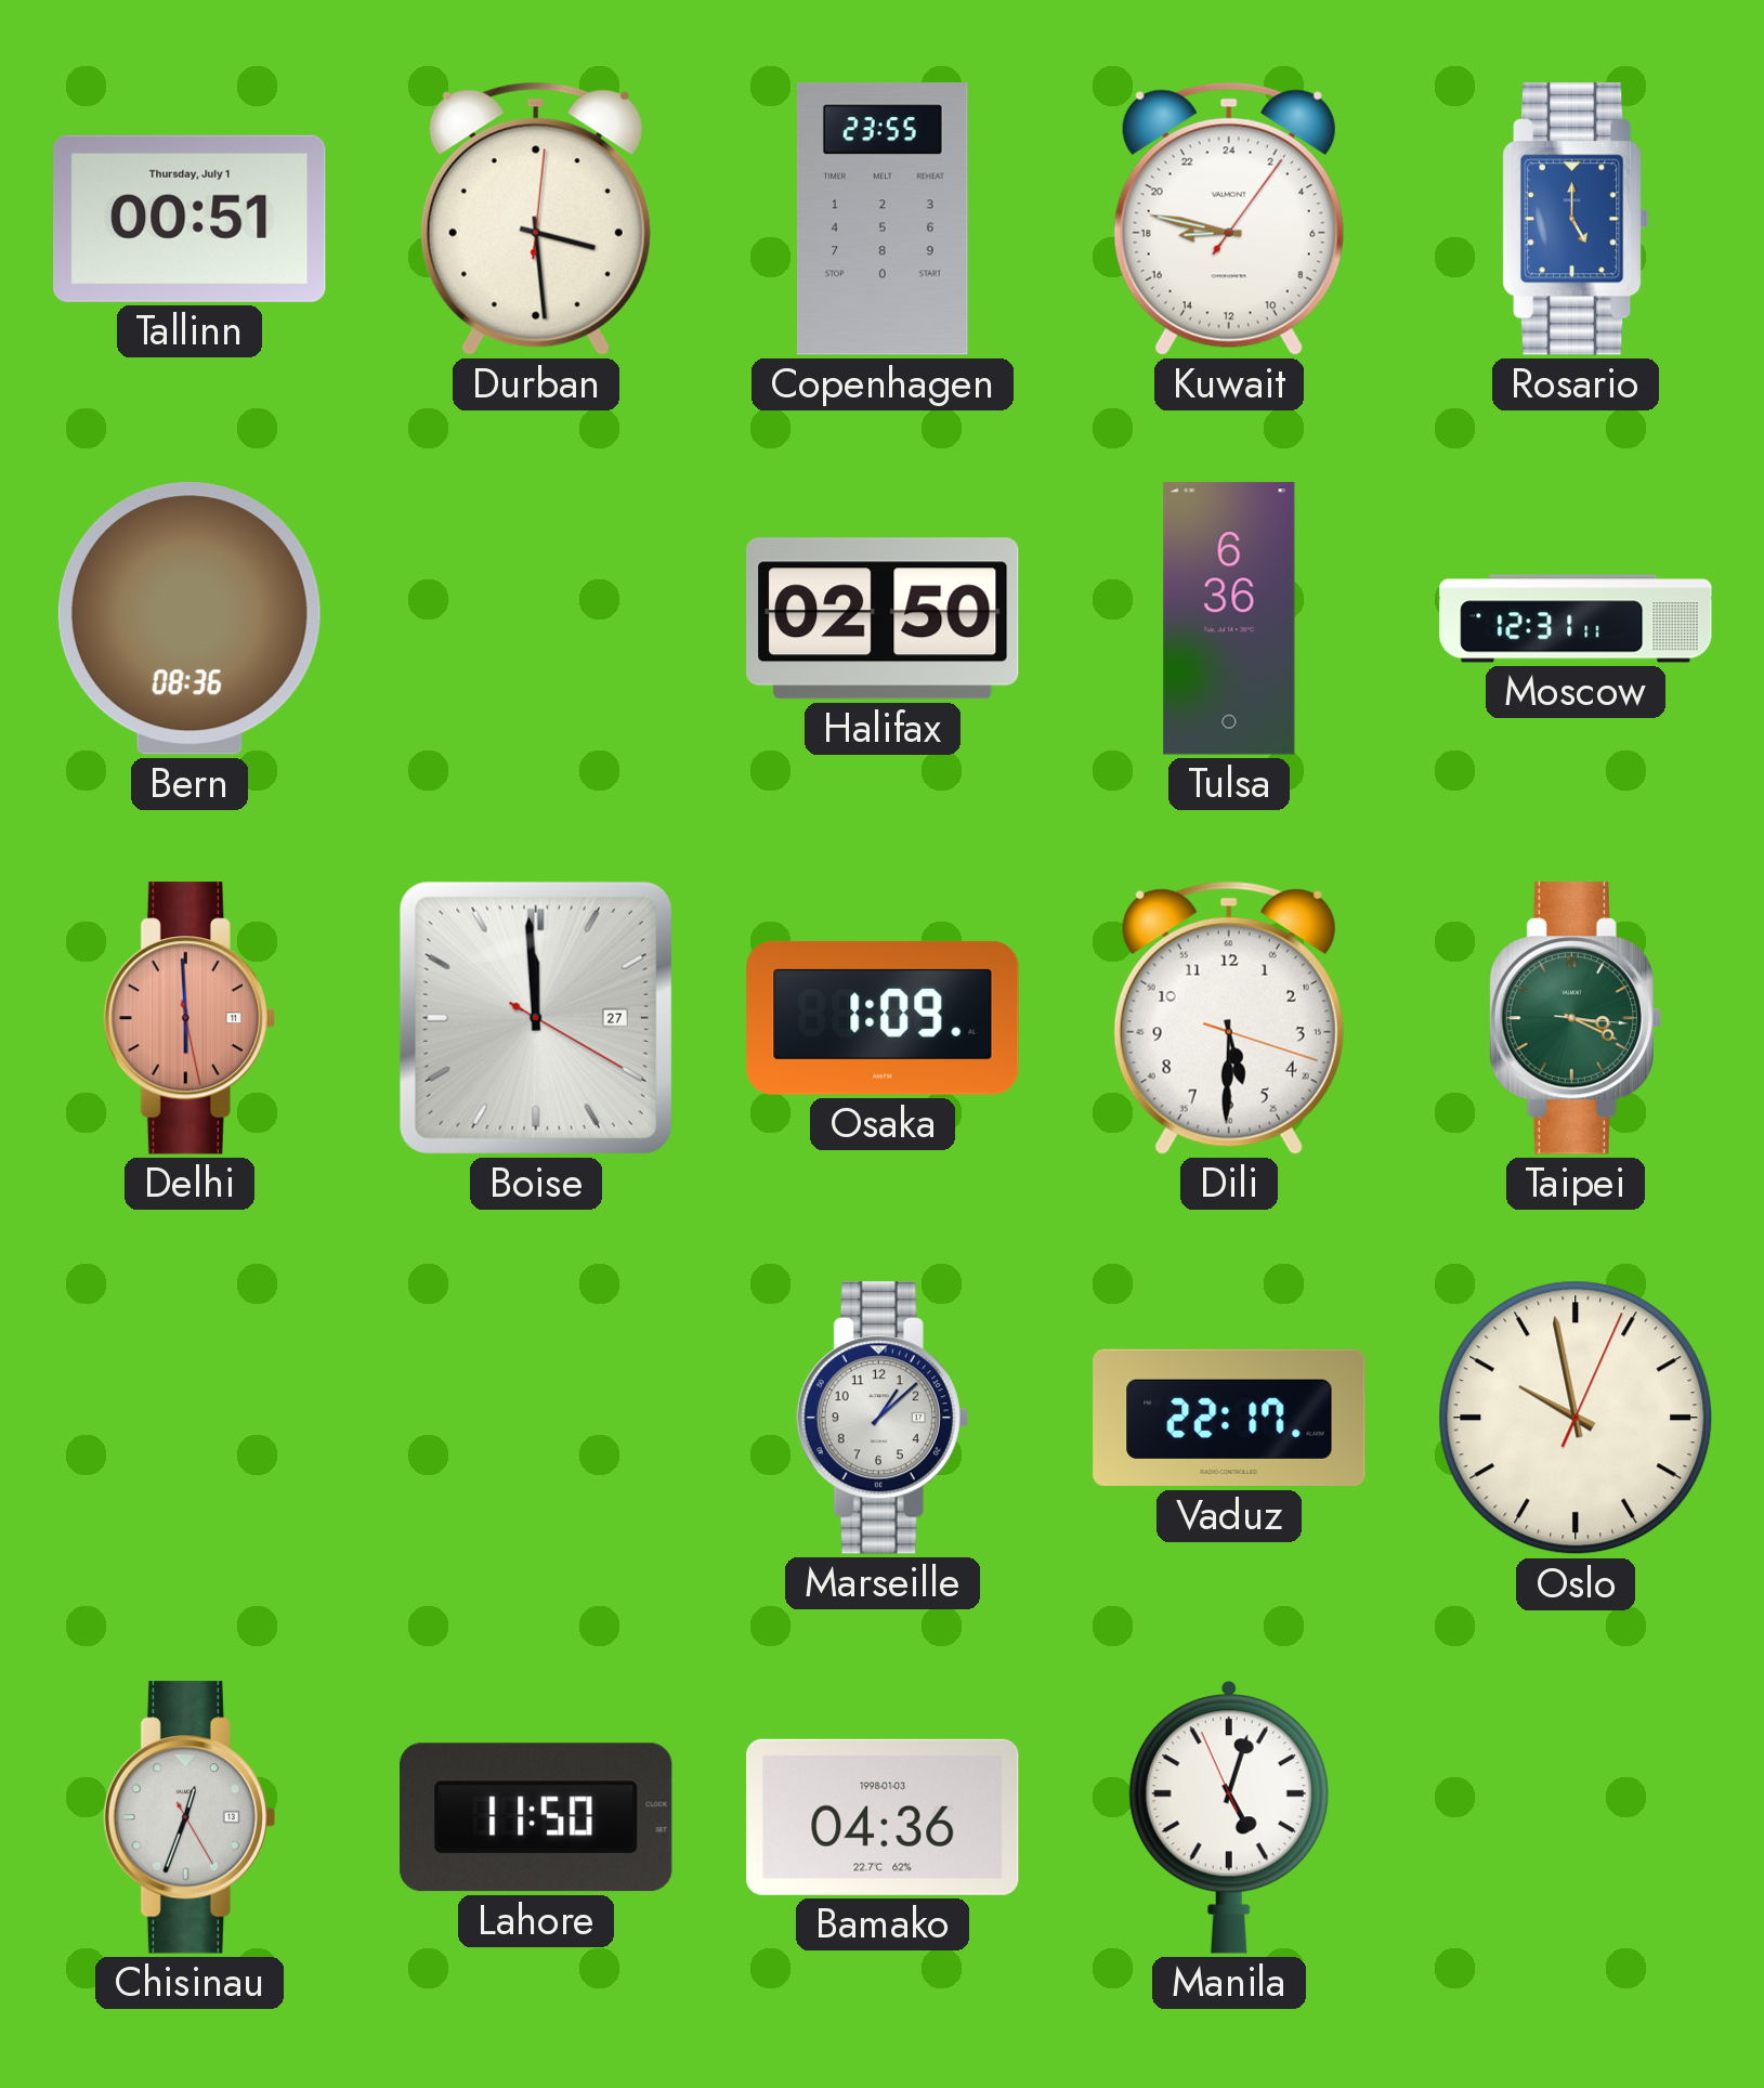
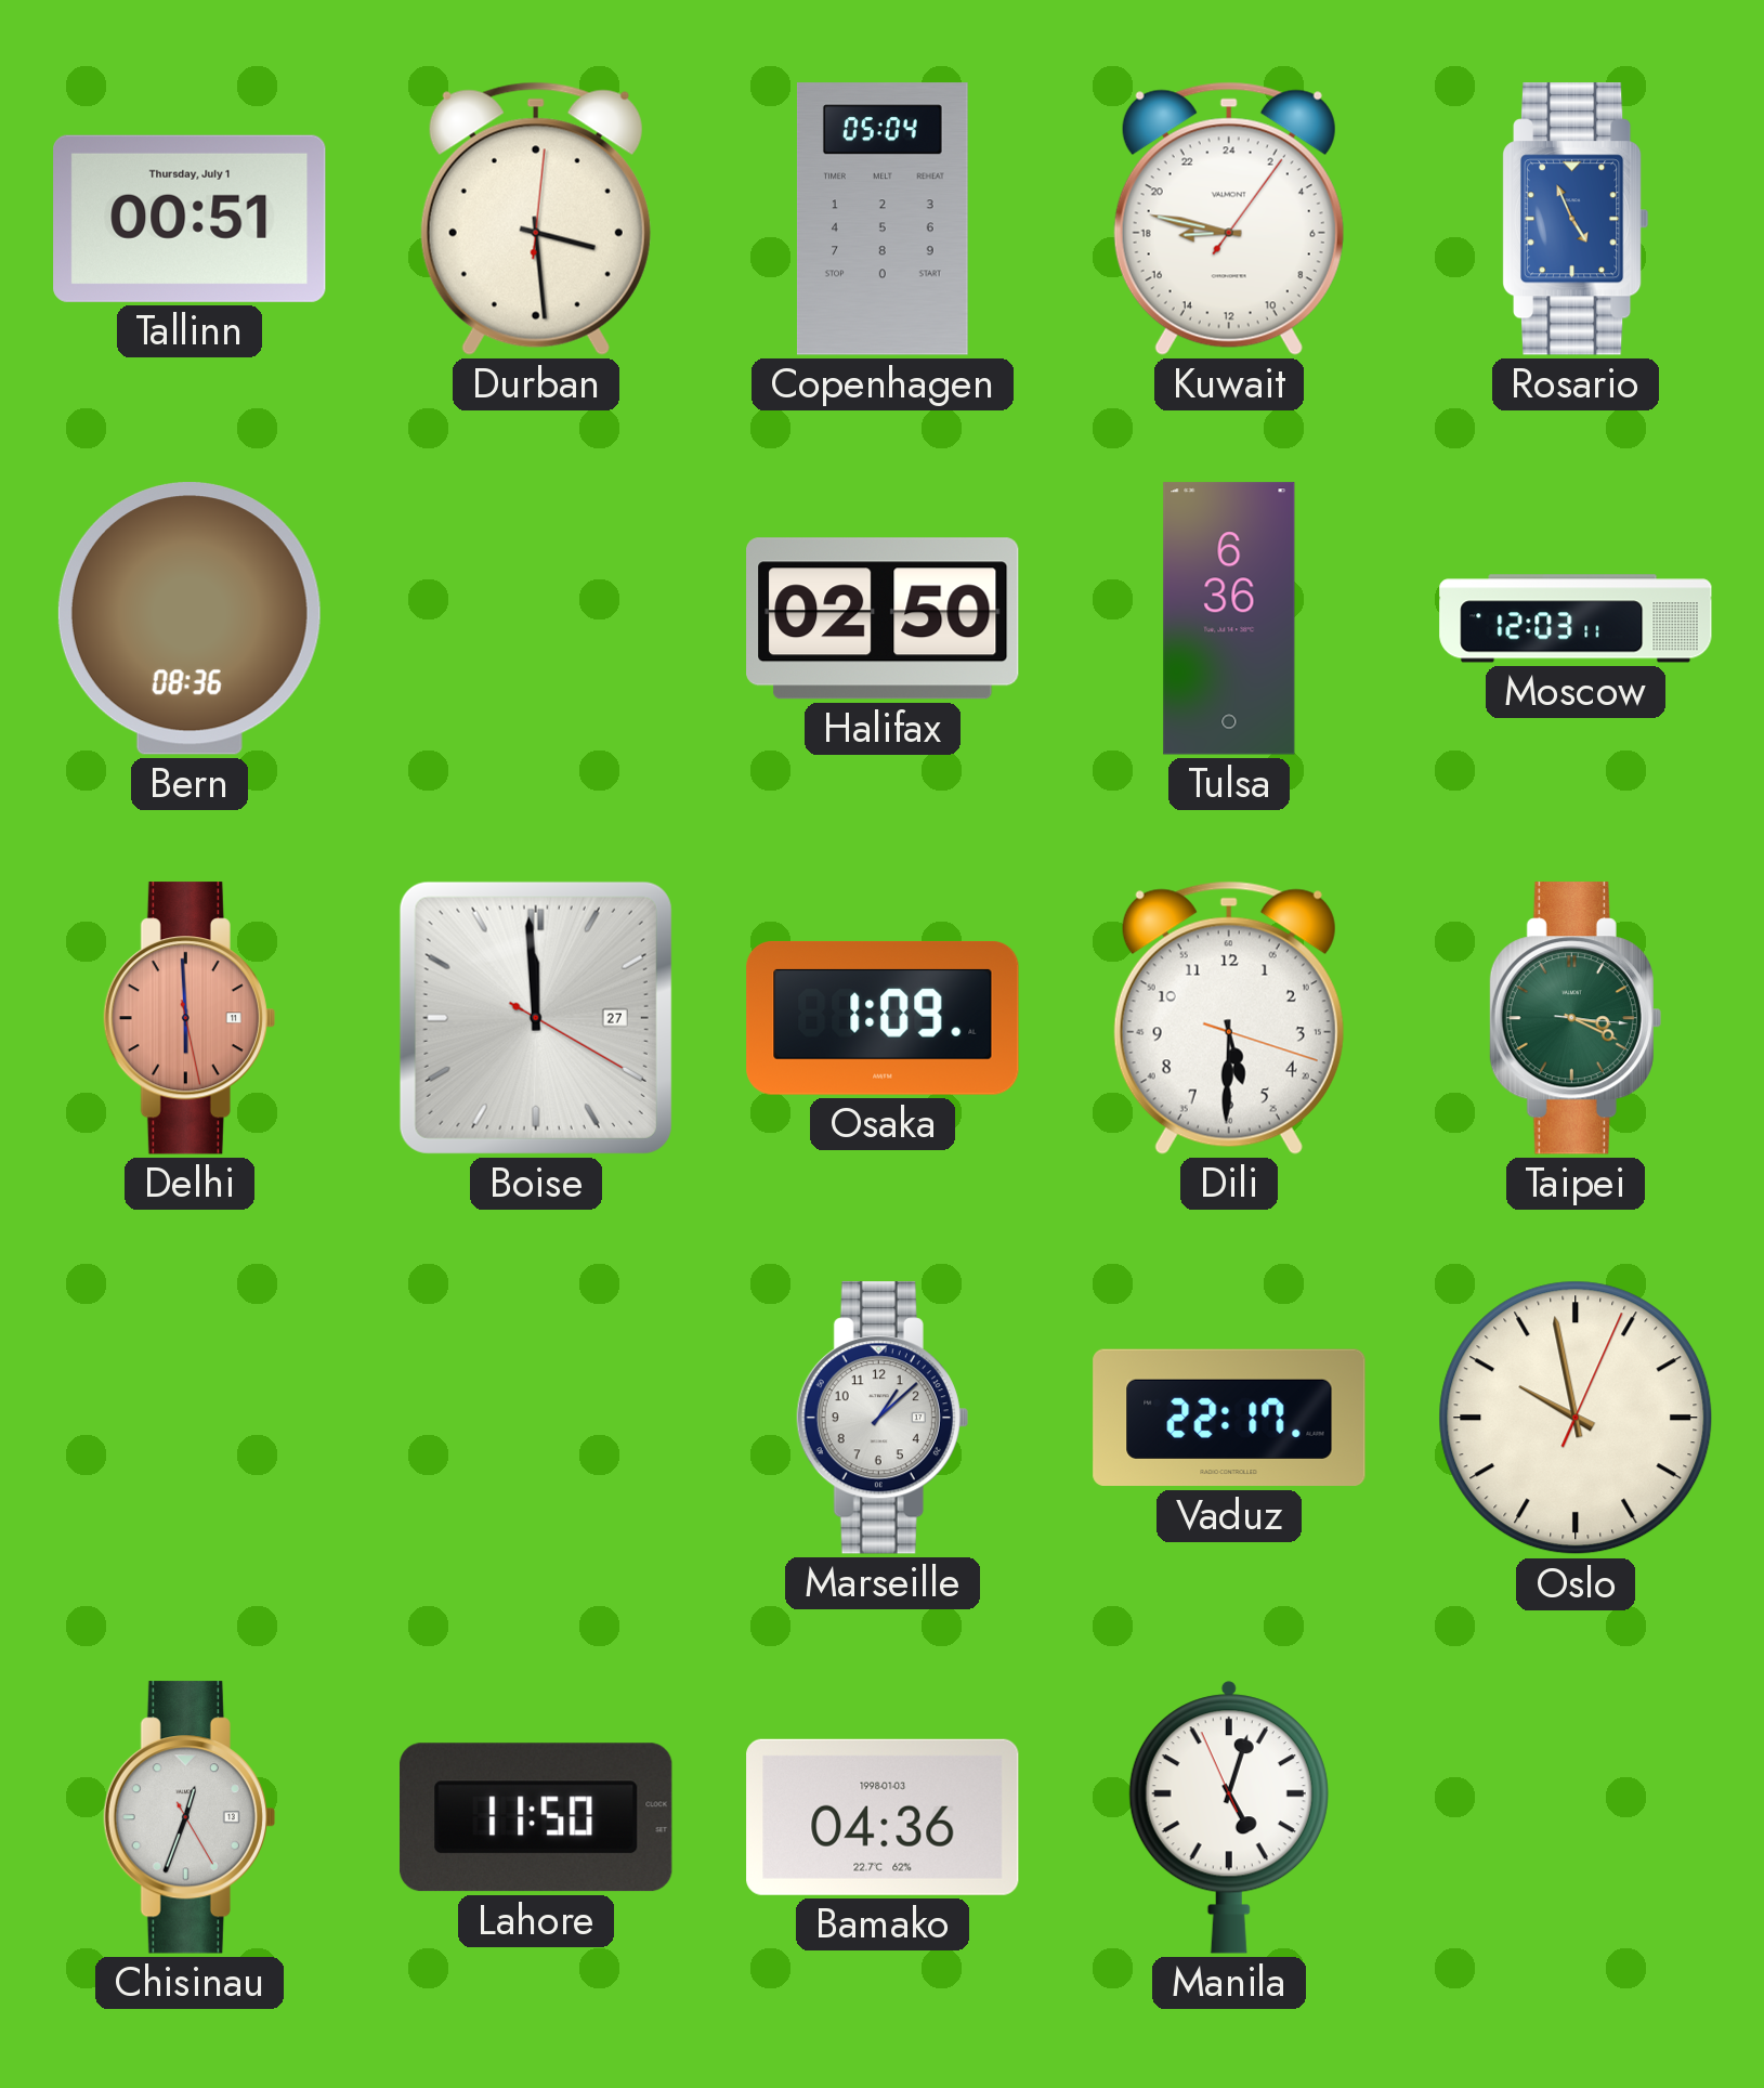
Copenhagen: 23:55 -> 05:04
Rosario: 5:00 -> 4:56
Moscow: 12:31 -> 12:03
